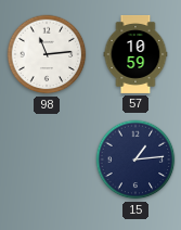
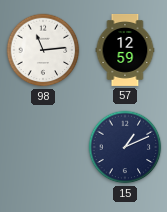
57: 10:59 -> 12:59
15: 1:14 -> 1:11
